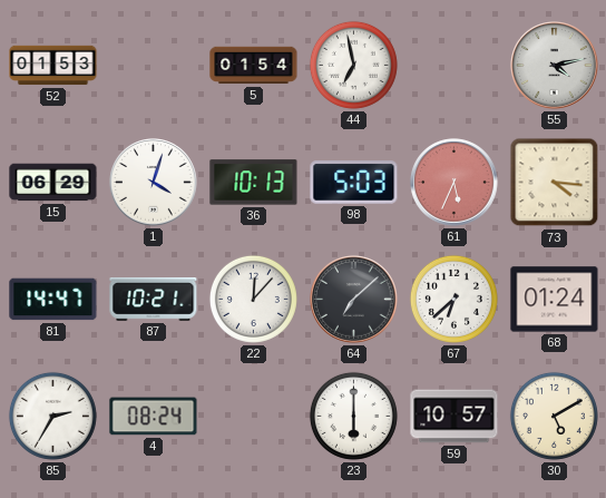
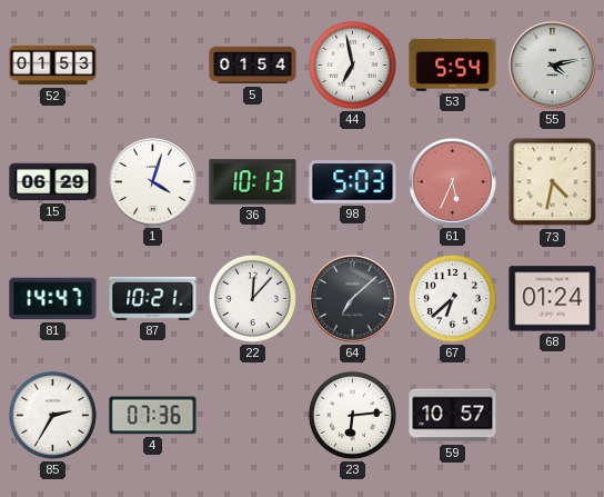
53: none -> 5:54
73: 4:16 -> 4:32
4: 08:24 -> 07:36
23: 6:00 -> 6:14
30: 5:10 -> none
